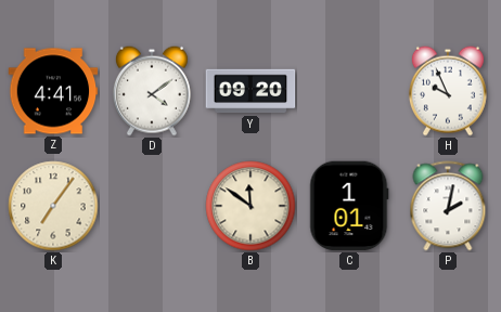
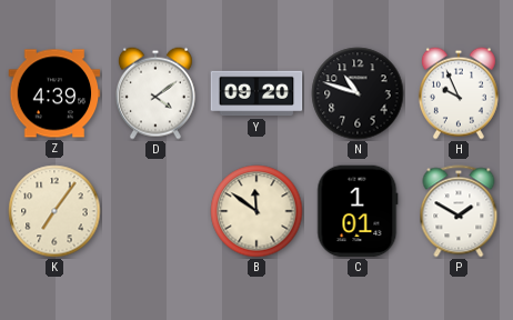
Z: 4:41 -> 4:39
N: none -> 10:48
P: 2:02 -> 1:50
